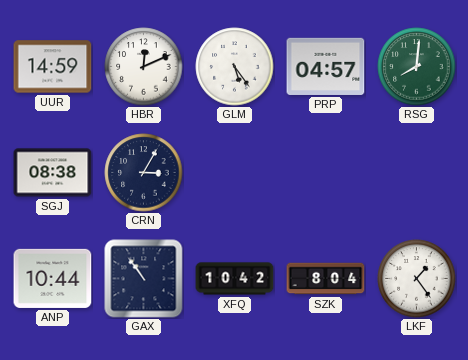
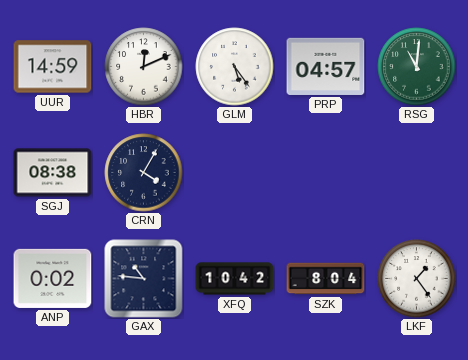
RSG: 8:01 -> 11:01
CRN: 3:05 -> 4:05
ANP: 10:44 -> 0:02
GAX: 10:54 -> 10:46
